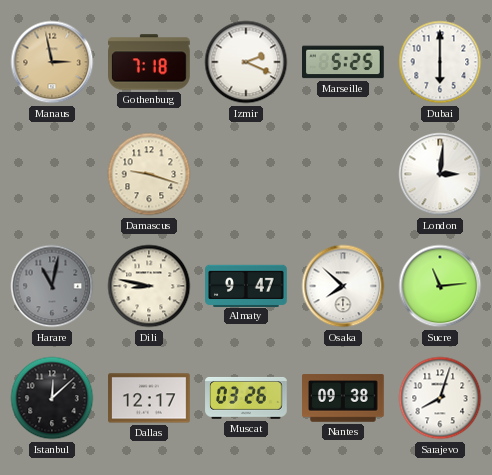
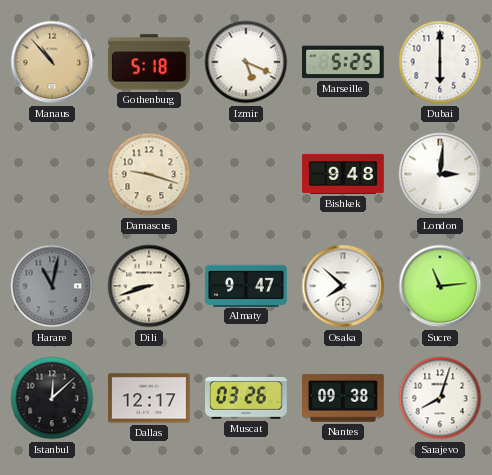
Manaus: 2:58 -> 10:53
Gothenburg: 7:18 -> 5:18
Izmir: 2:19 -> 5:19
Bishkek: none -> 9:48
Dili: 8:47 -> 8:42
